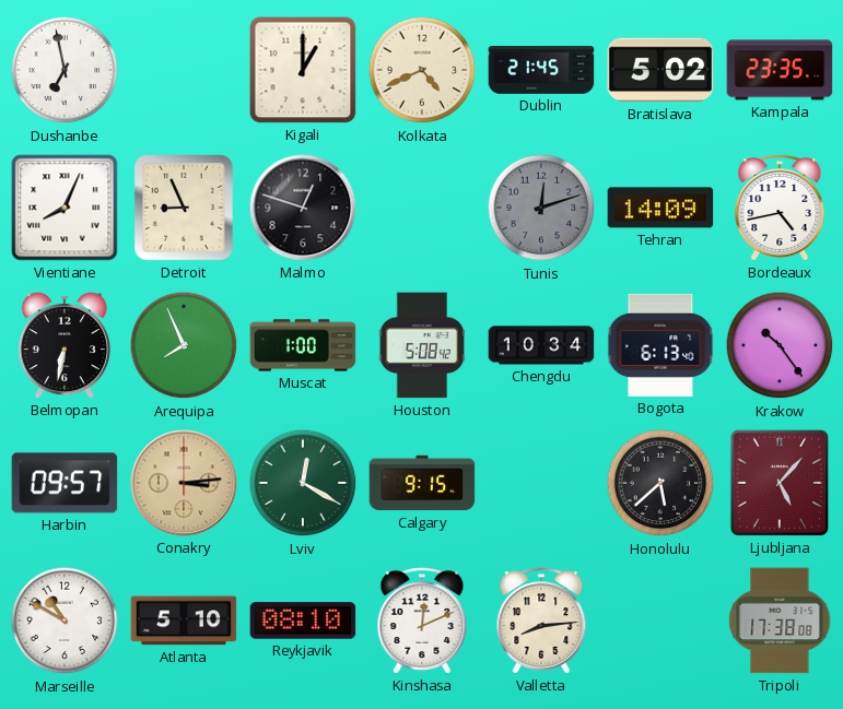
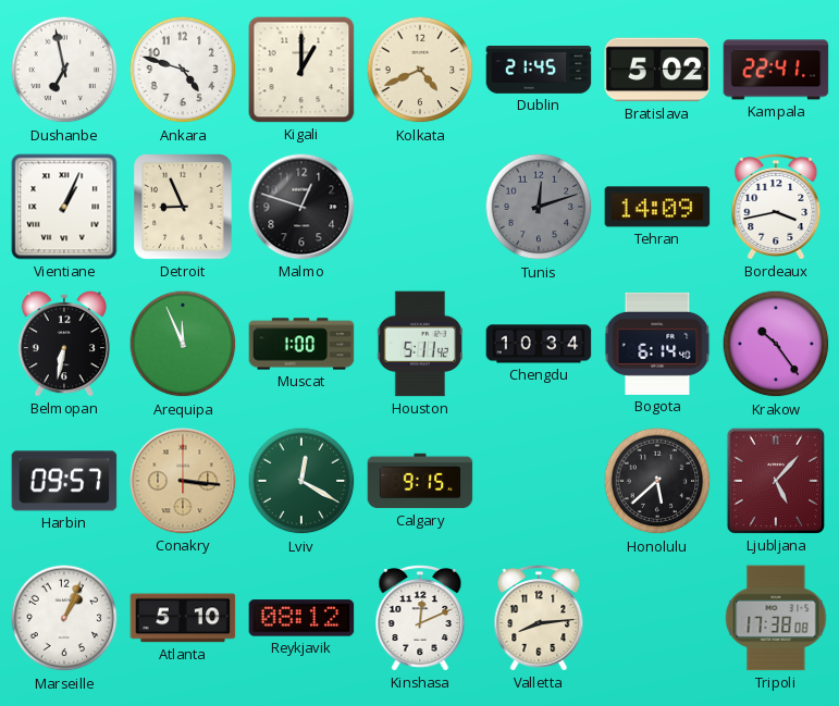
Ankara: none -> 4:48
Kampala: 23:35 -> 22:41
Vientiane: 8:04 -> 1:04
Bordeaux: 4:43 -> 3:43
Arequipa: 7:56 -> 11:56
Houston: 5:08 -> 5:11
Bogota: 6:13 -> 6:14
Conakry: 3:14 -> 3:16
Marseille: 10:50 -> 1:04
Reykjavik: 08:10 -> 08:12
